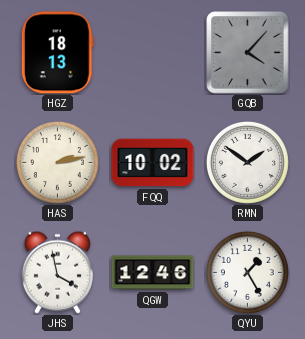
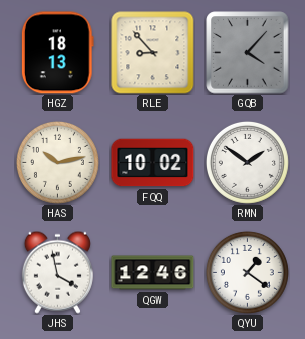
RLE: none -> 8:53
HAS: 2:13 -> 10:13
QYU: 1:25 -> 1:21
